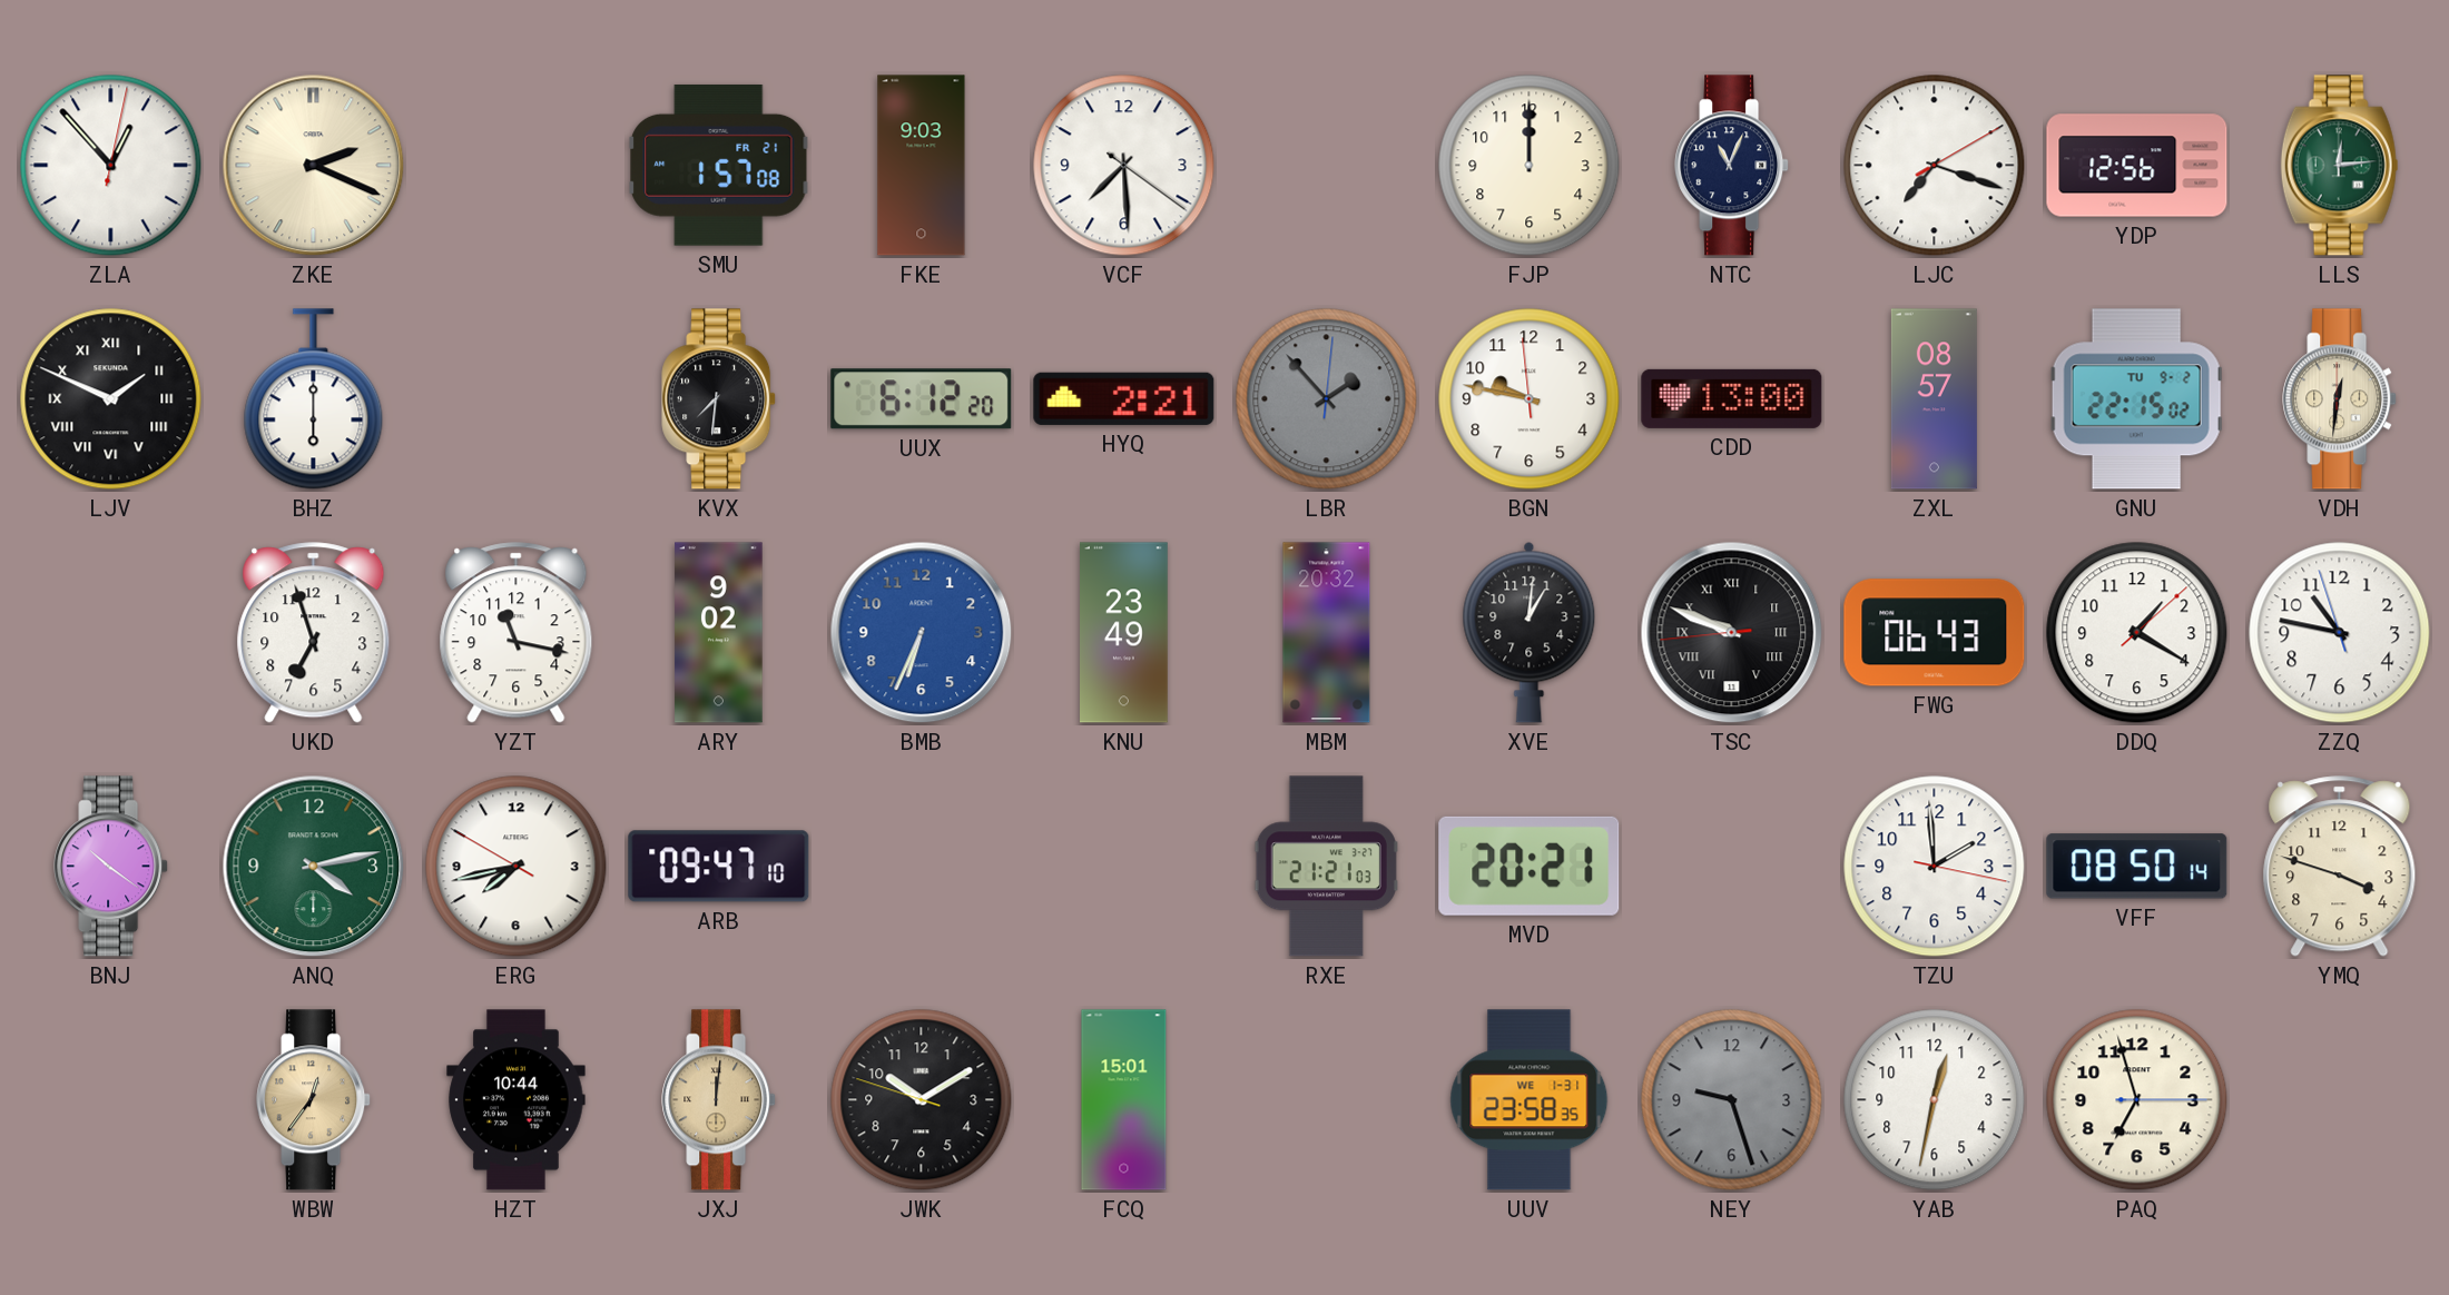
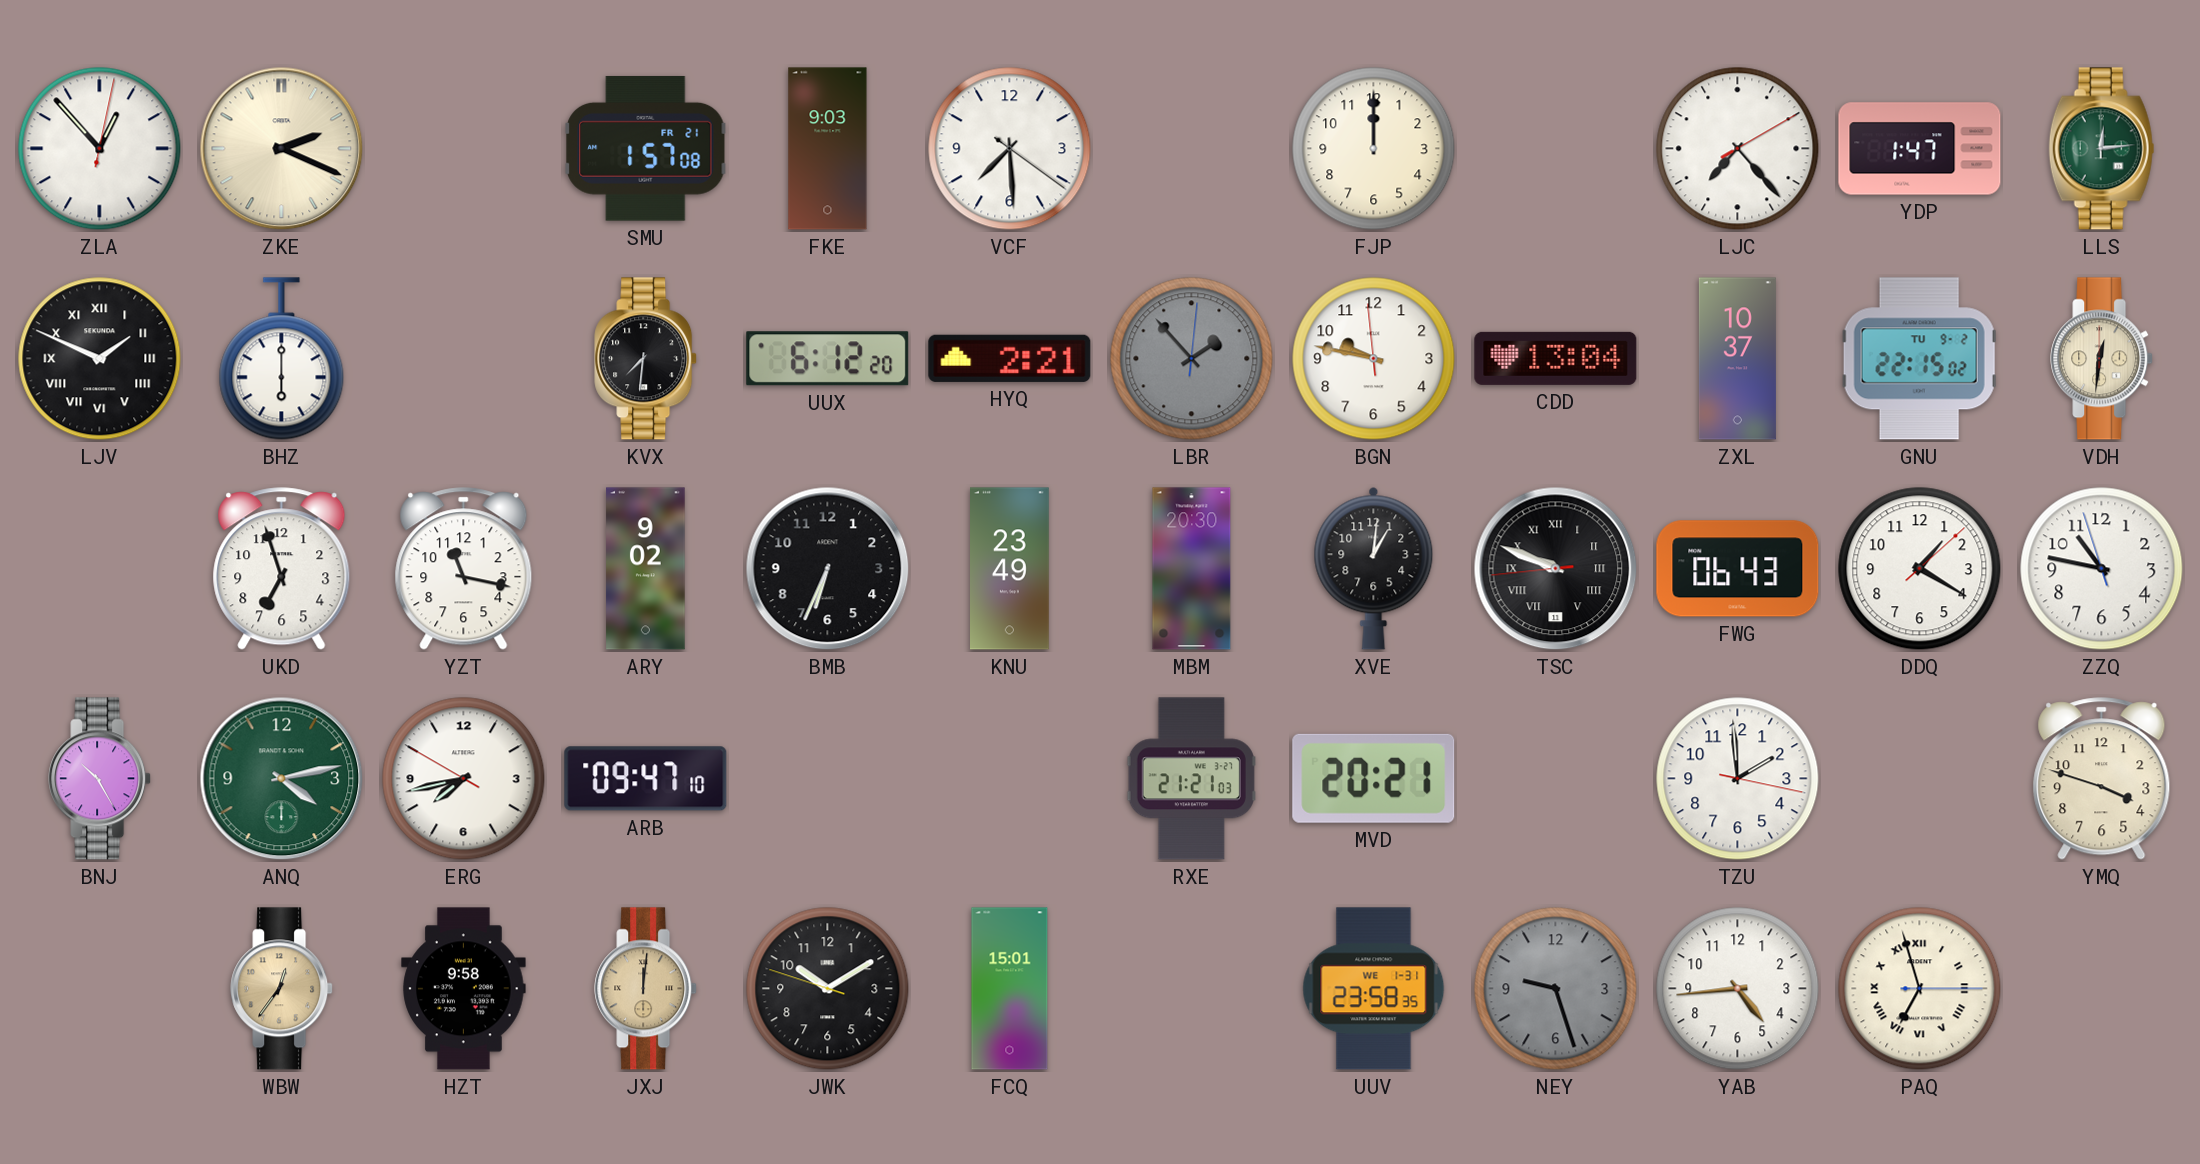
NTC: 11:04 -> none
LJC: 7:18 -> 7:23
YDP: 12:56 -> 1:47
CDD: 13:00 -> 13:04
ZXL: 08:57 -> 10:37
BMB dial: blue -> black
MBM: 20:32 -> 20:30
BNJ: 10:21 -> 10:25
VFF: 08:50 -> none
HZT: 10:44 -> 9:58
YAB: 12:32 -> 4:44
PAQ numerals: Arabic -> Roman
